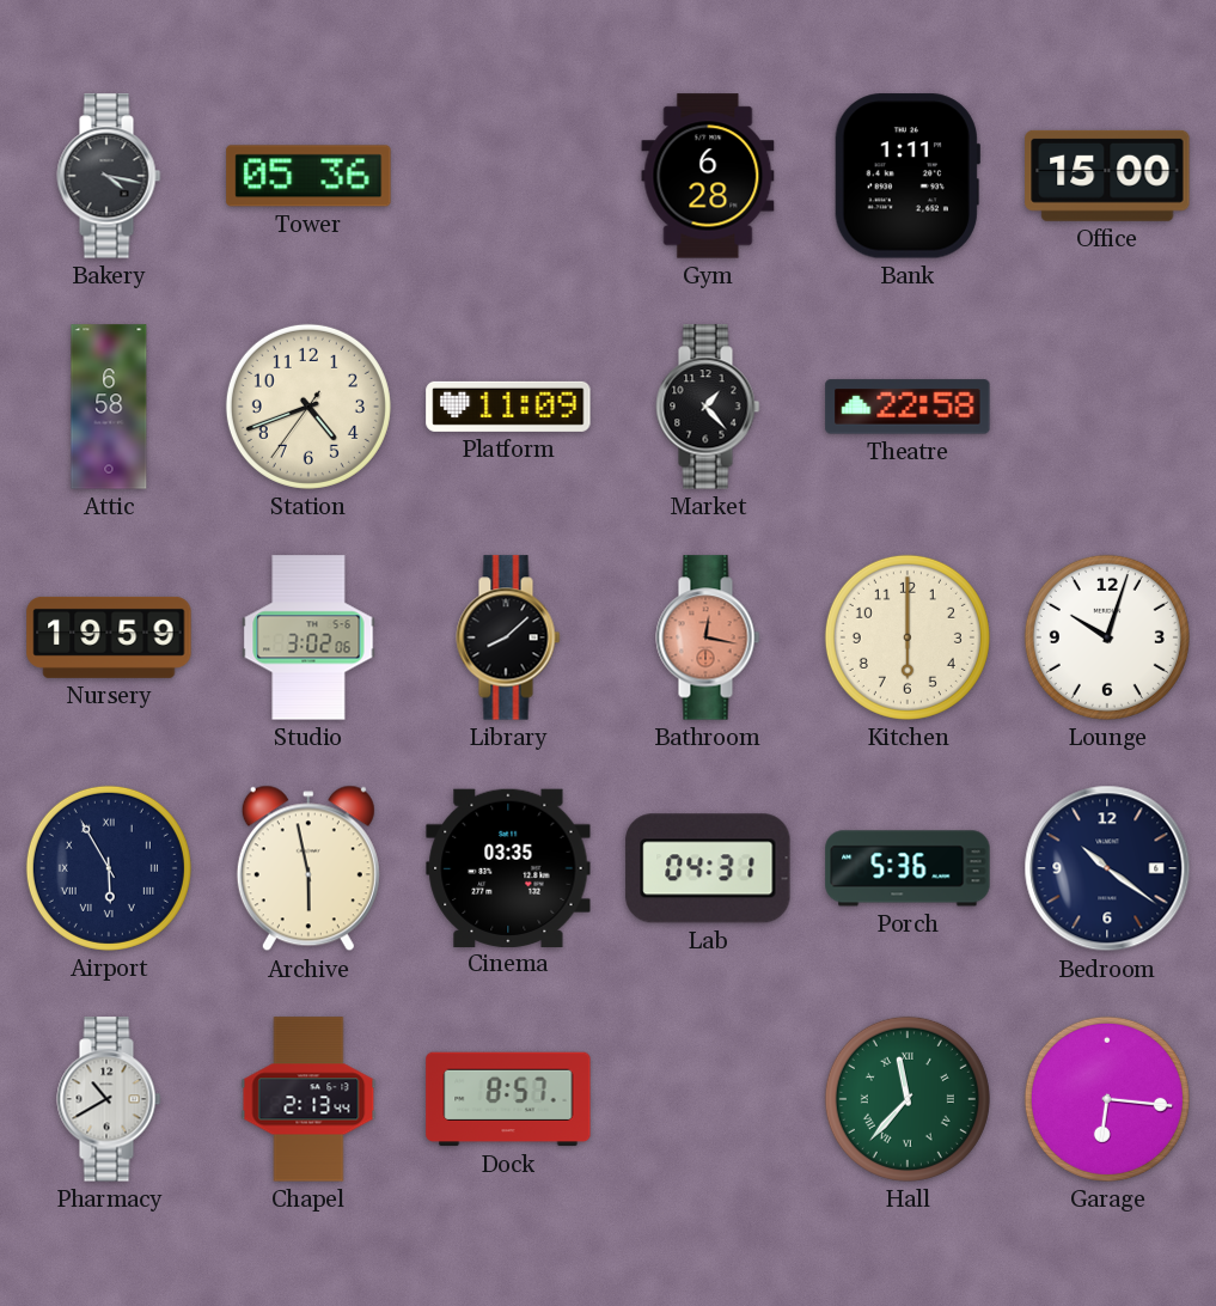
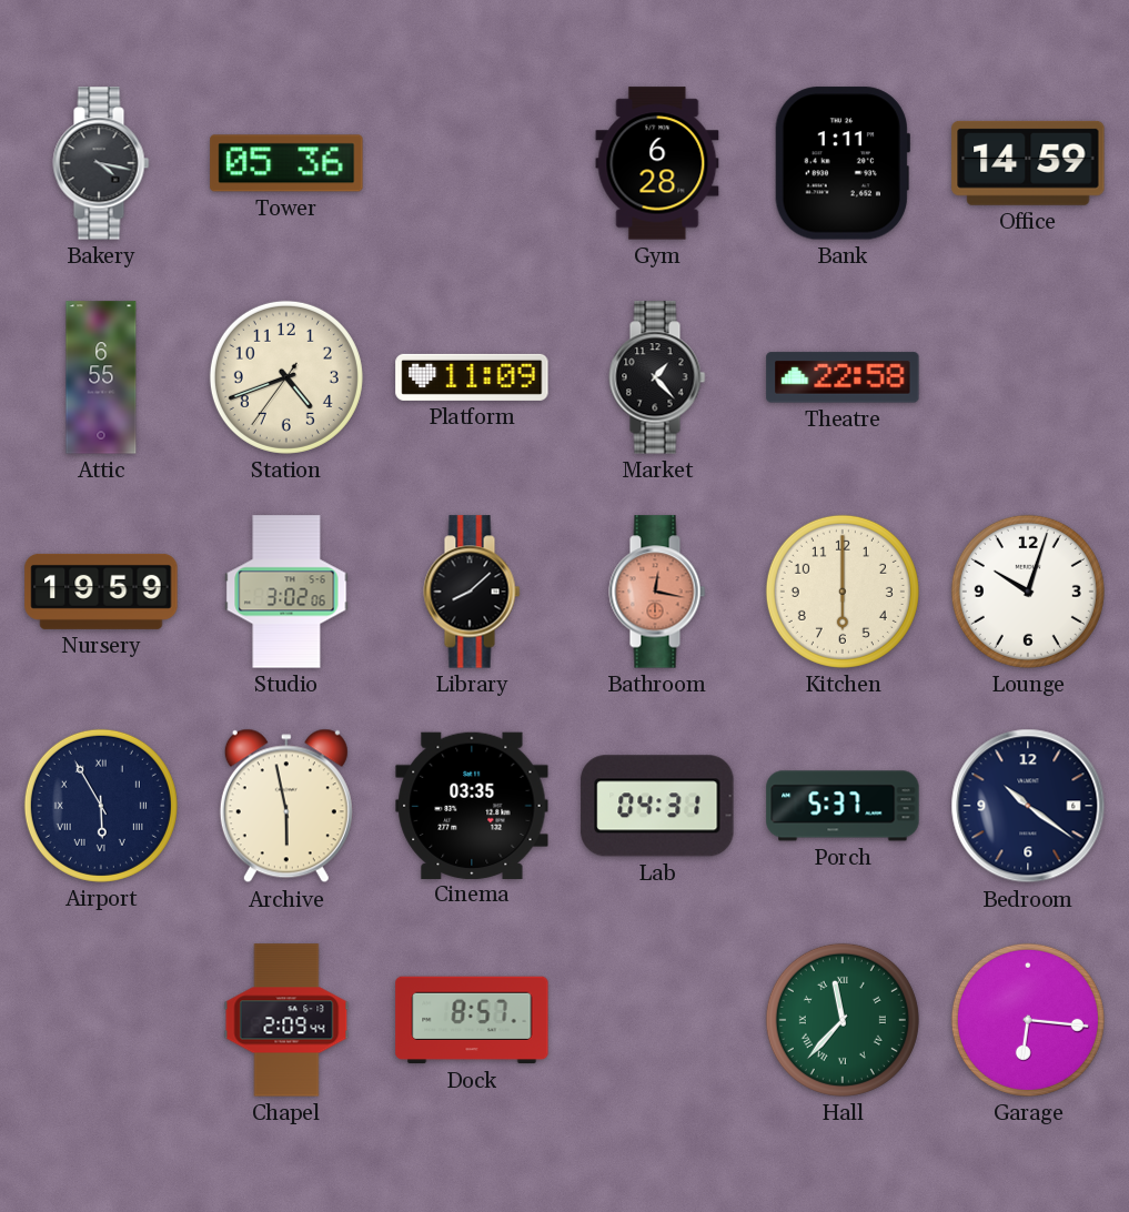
Office: 15:00 -> 14:59
Attic: 6:58 -> 6:55
Porch: 5:36 -> 5:37
Pharmacy: 10:40 -> none
Chapel: 2:13 -> 2:09
